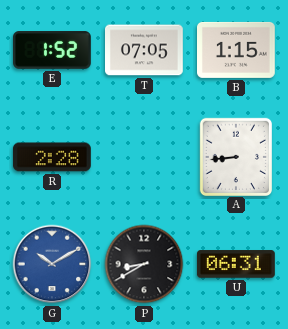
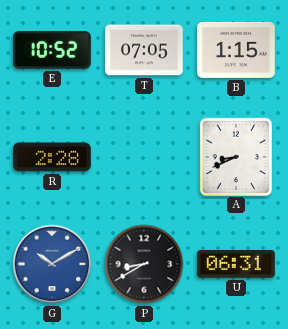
E: 1:52 -> 10:52
A: 8:44 -> 8:41
